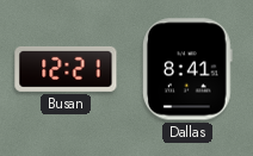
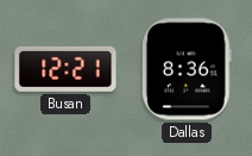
Dallas: 8:41 -> 8:36
